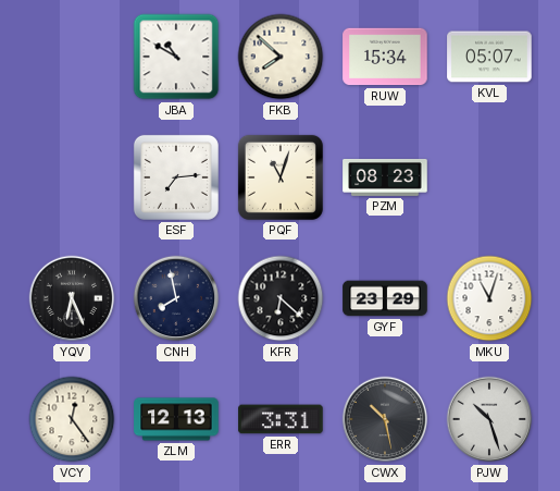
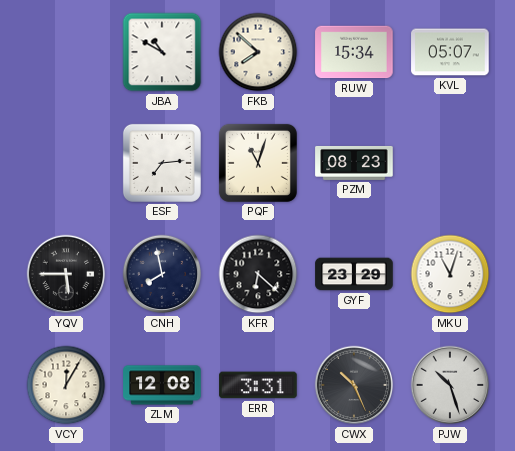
YQV: 6:26 -> 5:45
VCY: 12:24 -> 12:05
ZLM: 12:13 -> 12:08
CWX: 10:28 -> 10:26
